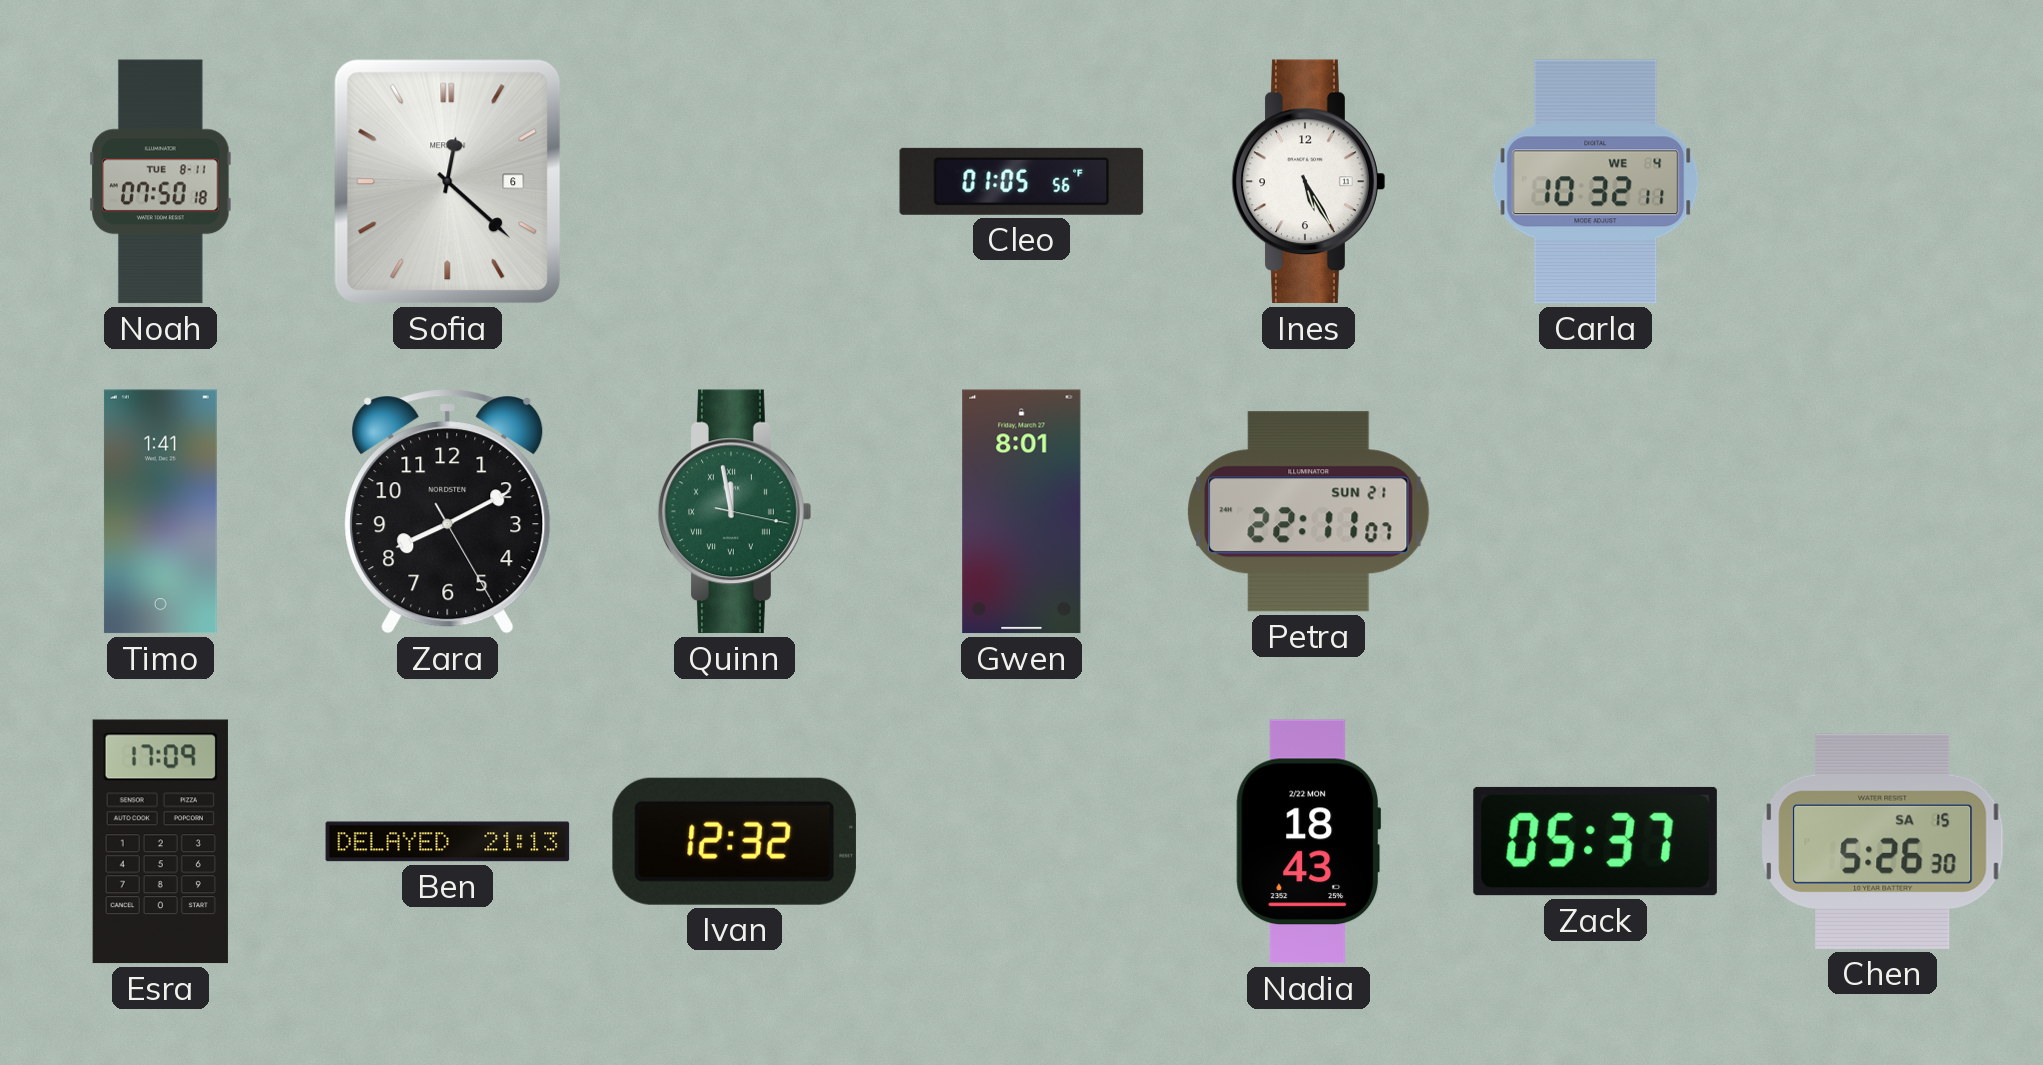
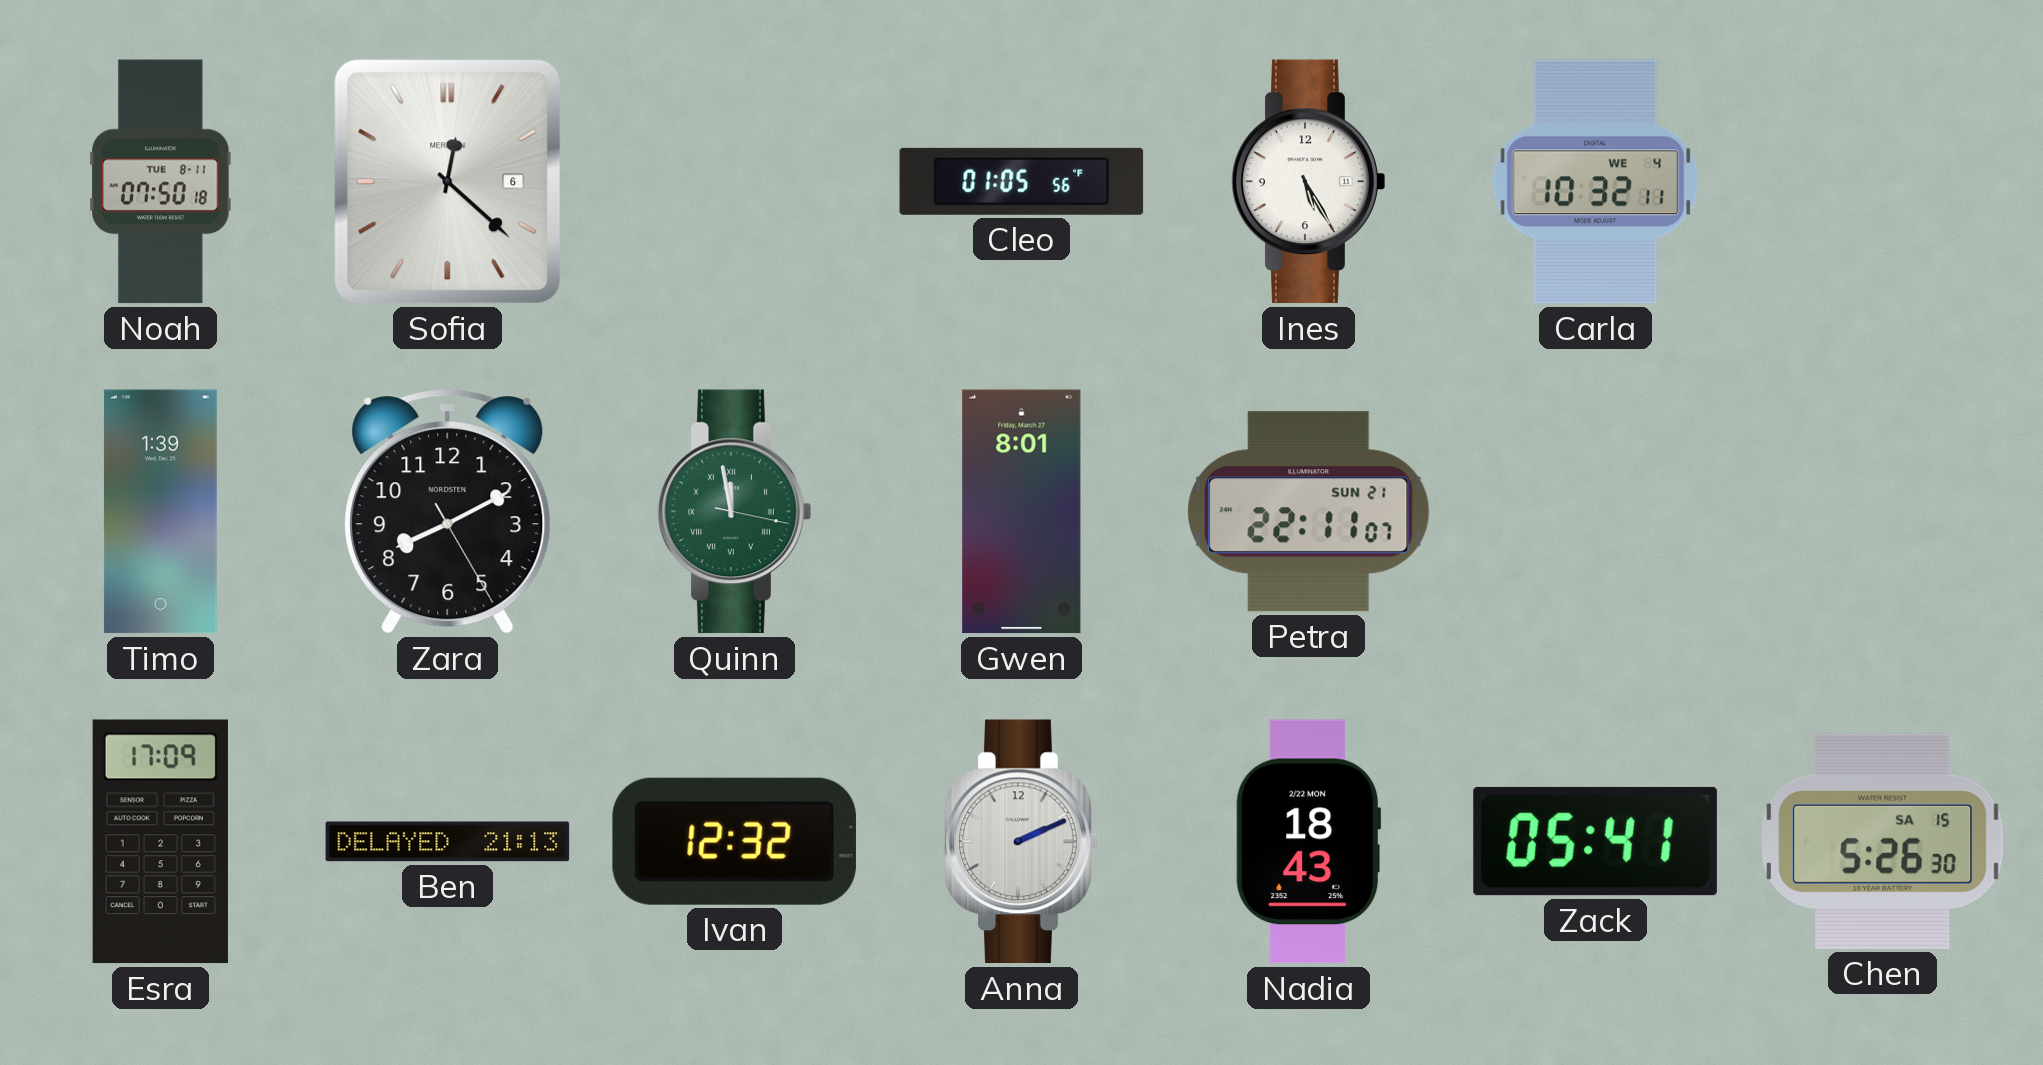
Timo: 1:41 -> 1:39
Anna: none -> 2:11
Zack: 05:37 -> 05:41
